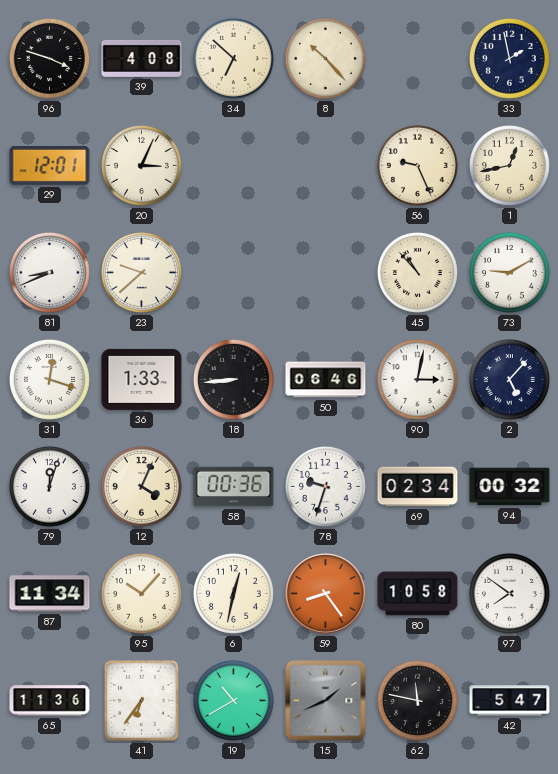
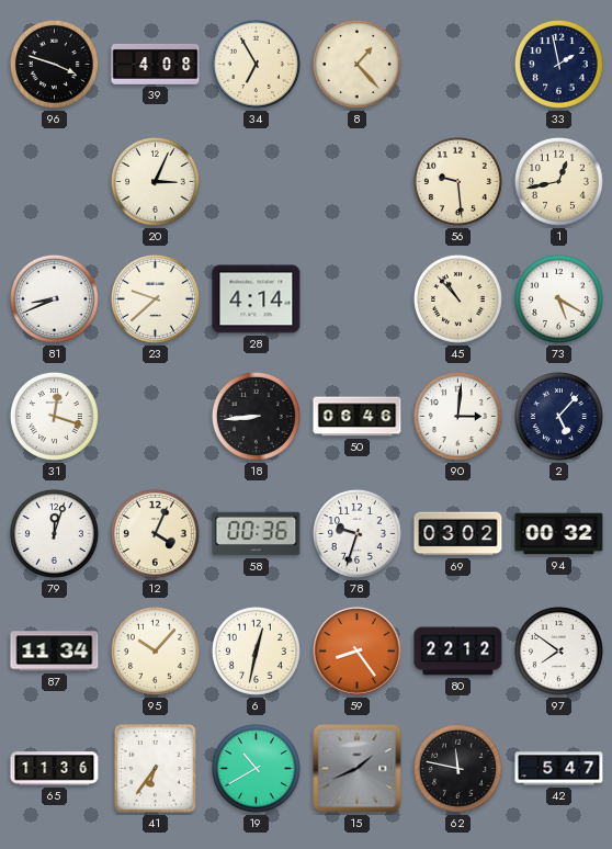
34: 6:52 -> 6:55
8: 10:23 -> 1:23
29: 12:01 -> none
56: 9:26 -> 9:29
28: none -> 4:14
73: 9:10 -> 5:20
36: 1:33 -> none
90: 3:02 -> 3:01
69: 02:34 -> 03:02
80: 10:58 -> 22:12
